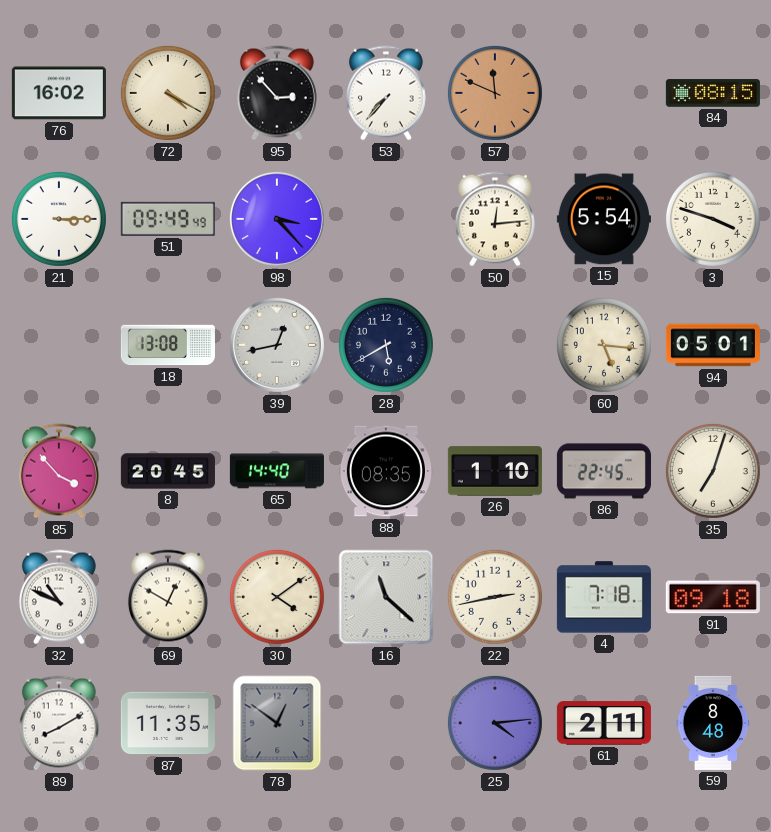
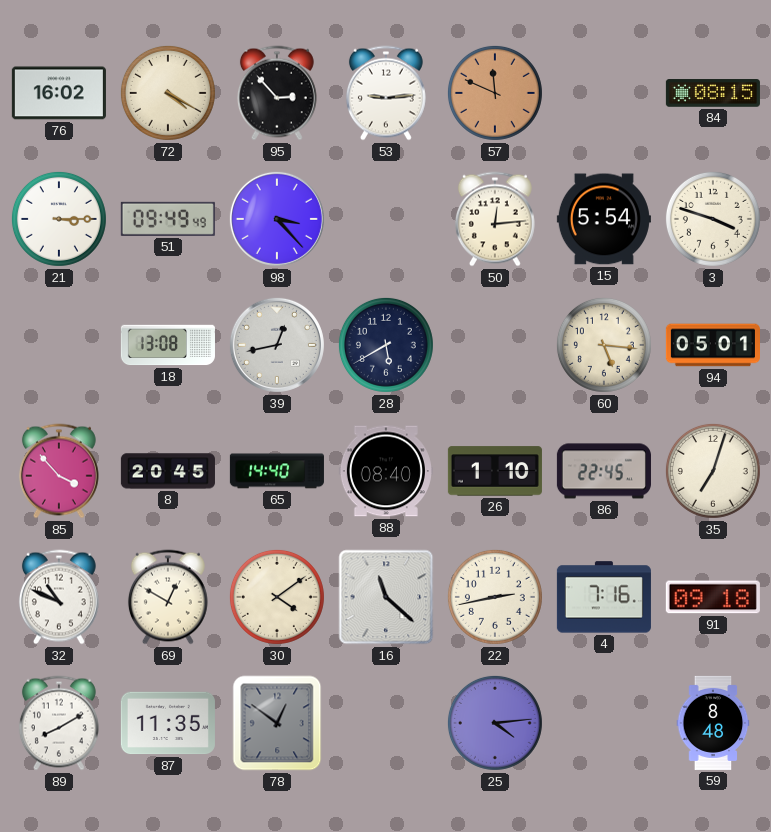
53: 7:37 -> 9:14
88: 08:35 -> 08:40
4: 7:18 -> 7:16
61: 2:11 -> none
